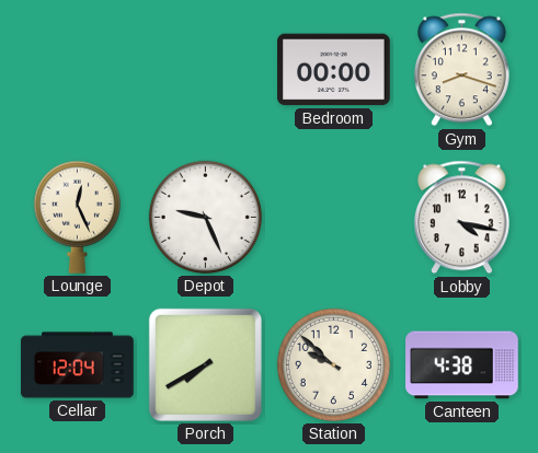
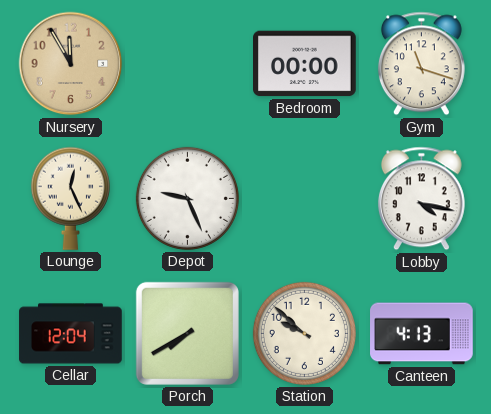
Nursery: none -> 11:55
Gym: 8:18 -> 11:18
Canteen: 4:38 -> 4:13
